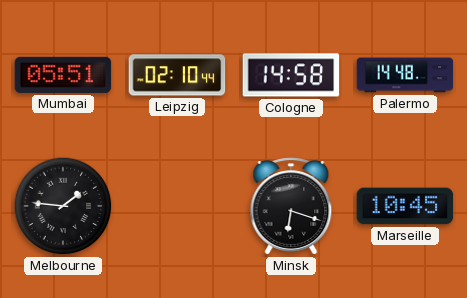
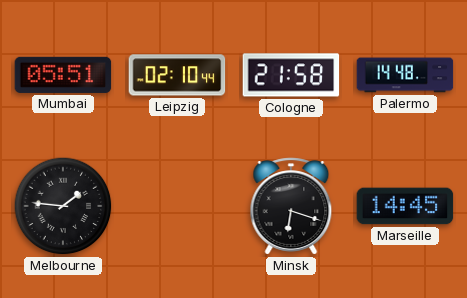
Cologne: 14:58 -> 21:58
Marseille: 10:45 -> 14:45
